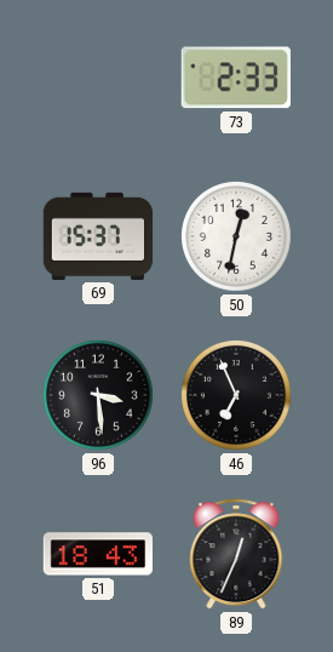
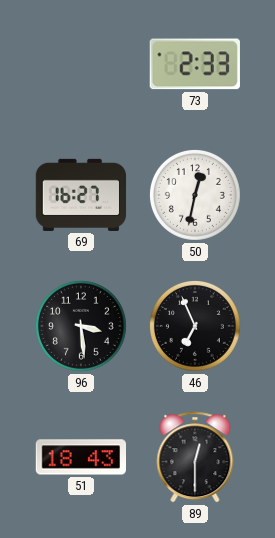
69: 15:37 -> 16:27
89: 12:34 -> 12:30
